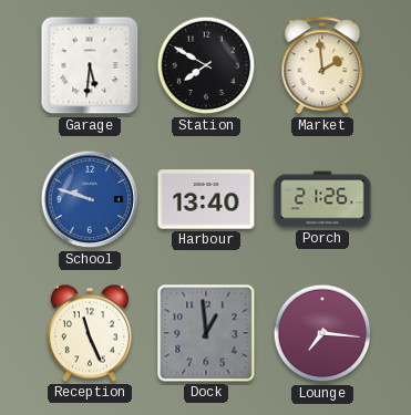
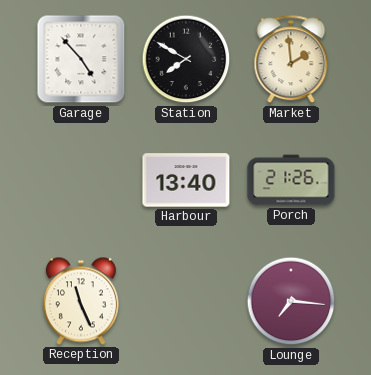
Garage: 5:31 -> 4:53
School: 9:48 -> none
Dock: 12:59 -> none
